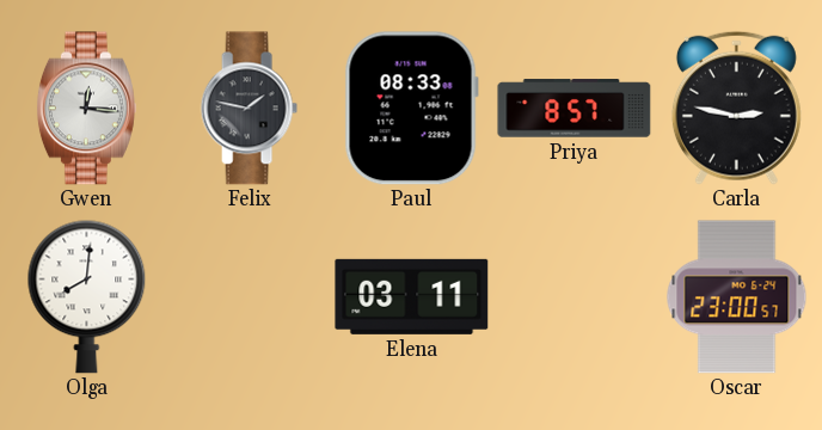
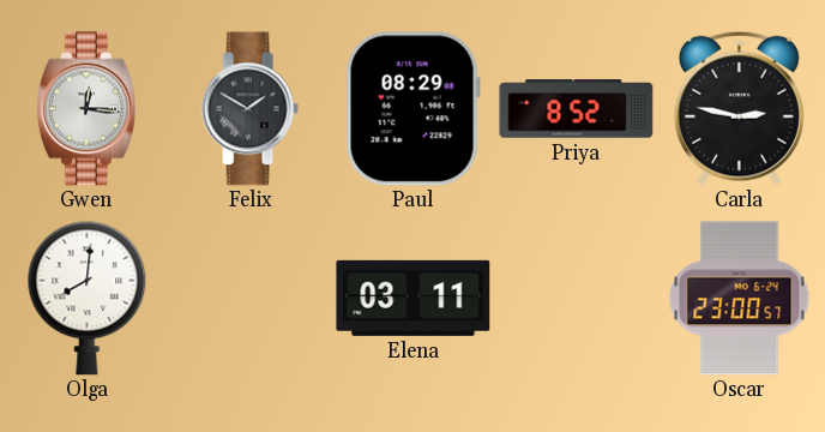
Felix: 1:47 -> 1:50
Paul: 08:33 -> 08:29
Priya: 8:57 -> 8:52
